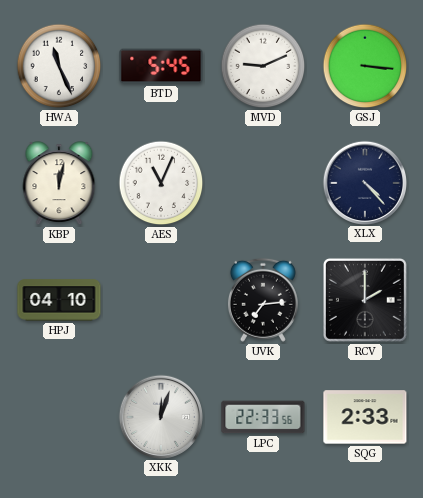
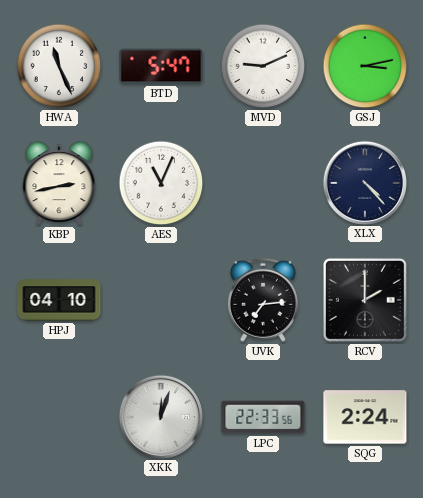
BTD: 5:45 -> 5:47
GSJ: 3:16 -> 3:13
KBP: 12:02 -> 2:43
SQG: 2:33 -> 2:24
